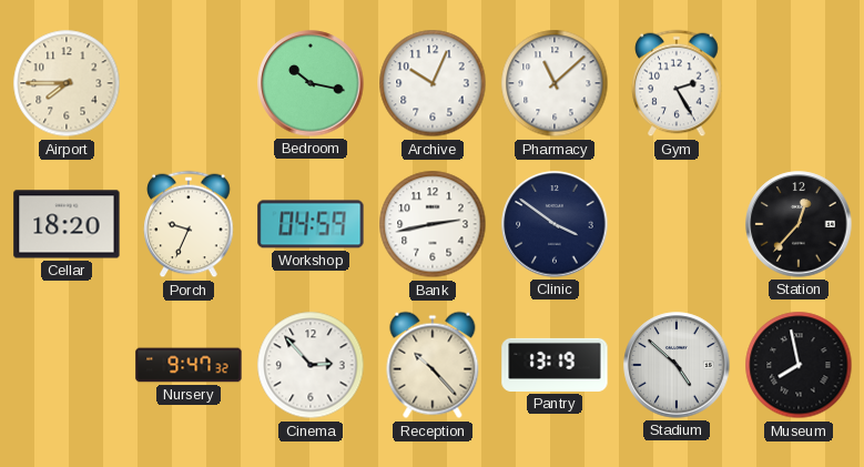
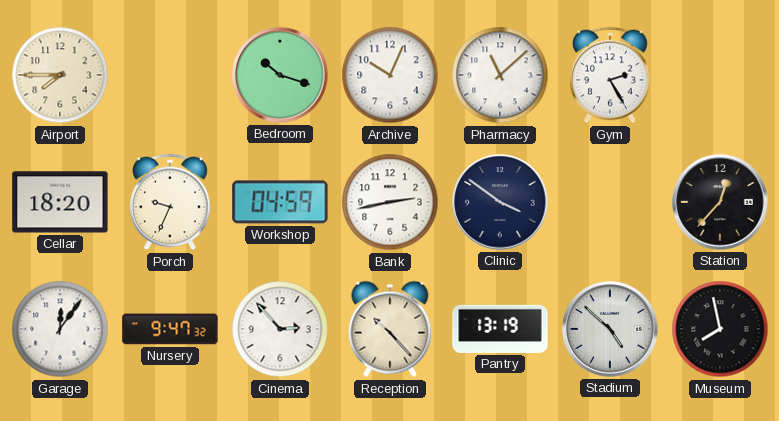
Bedroom: 10:17 -> 10:18
Garage: none -> 12:06
